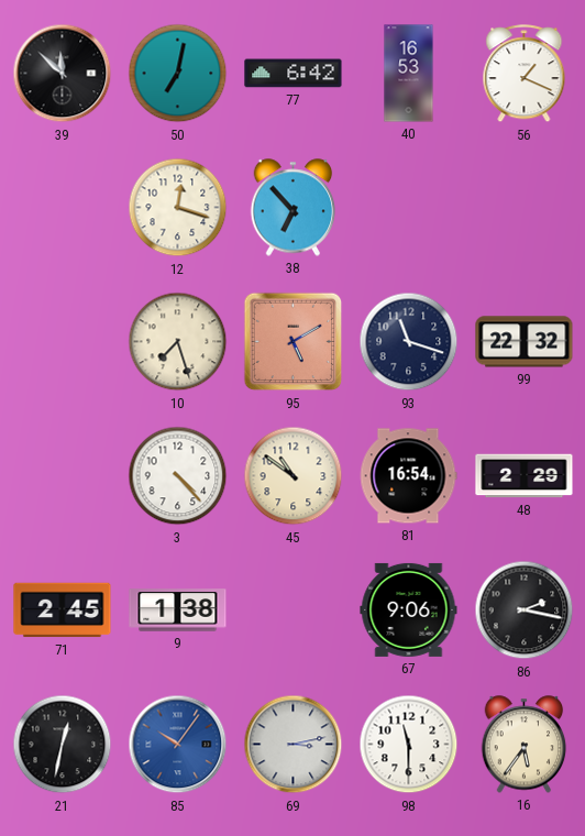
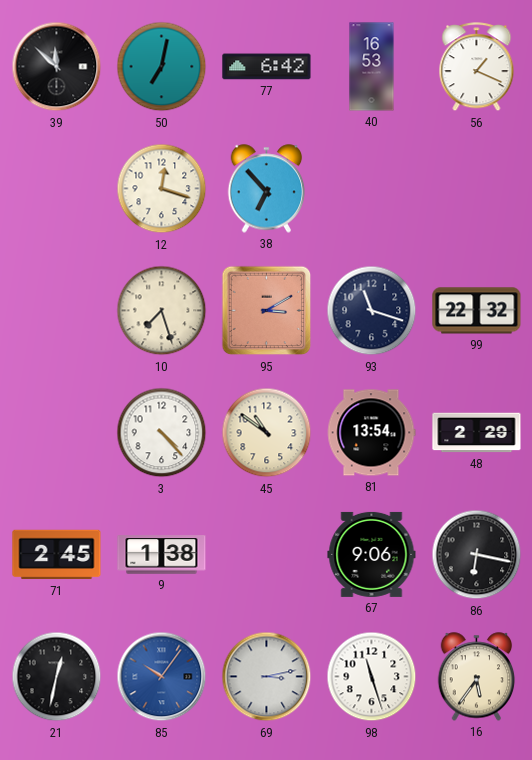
95: 5:10 -> 3:10
81: 16:54 -> 13:54
86: 2:17 -> 6:17
98: 11:30 -> 11:27
